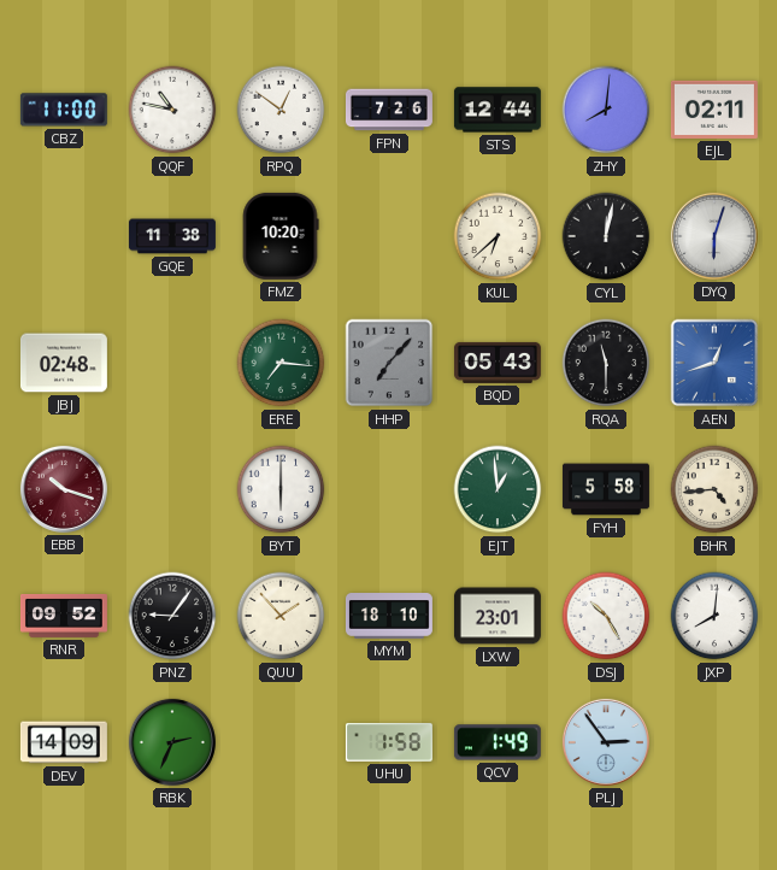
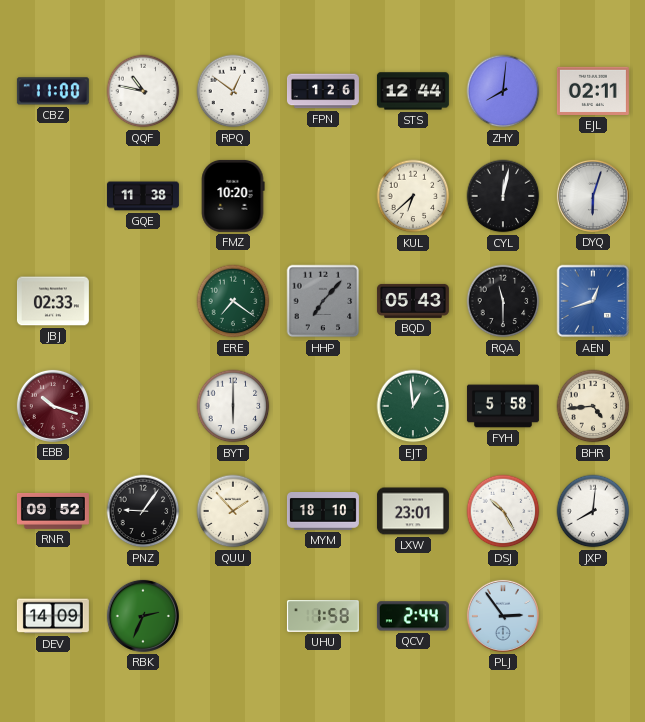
FPN: 7:26 -> 1:26
JBJ: 02:48 -> 02:33
ERE: 7:16 -> 7:21
QCV: 1:49 -> 2:44
